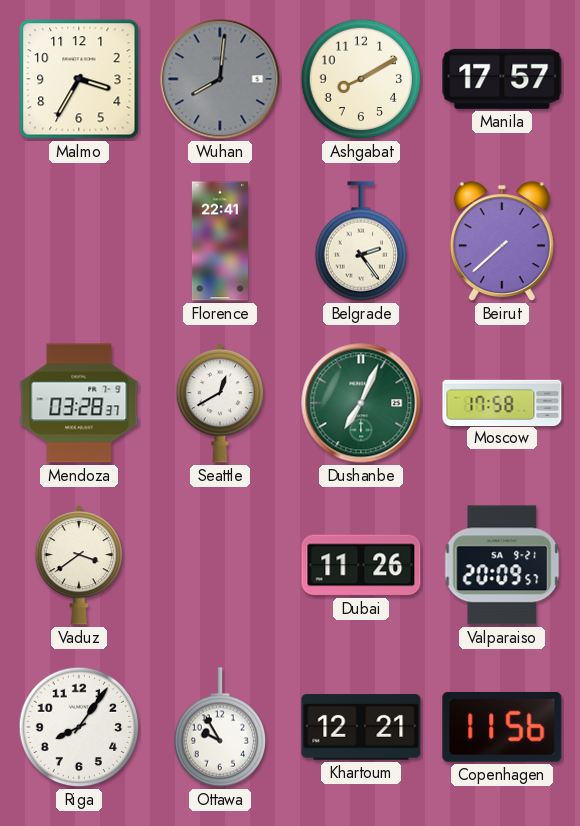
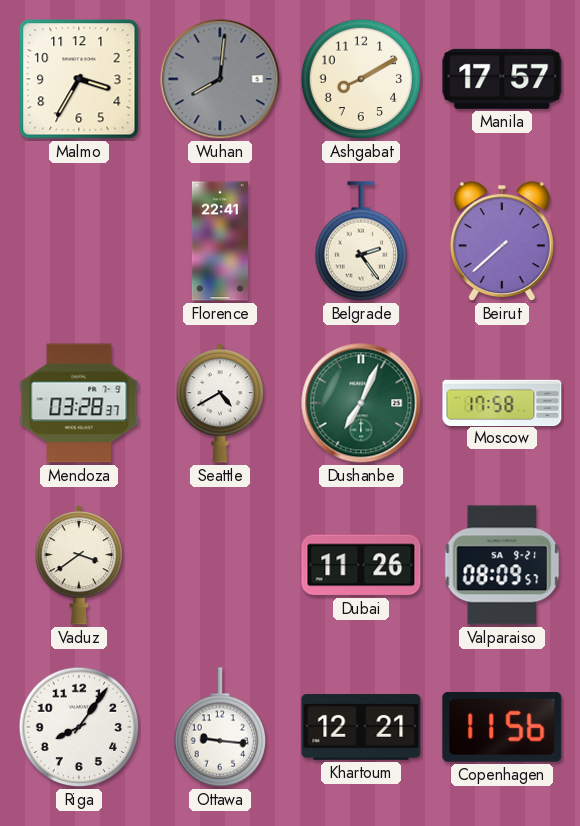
Seattle: 12:40 -> 4:40
Valparaiso: 20:09 -> 08:09
Ottawa: 9:55 -> 9:16
